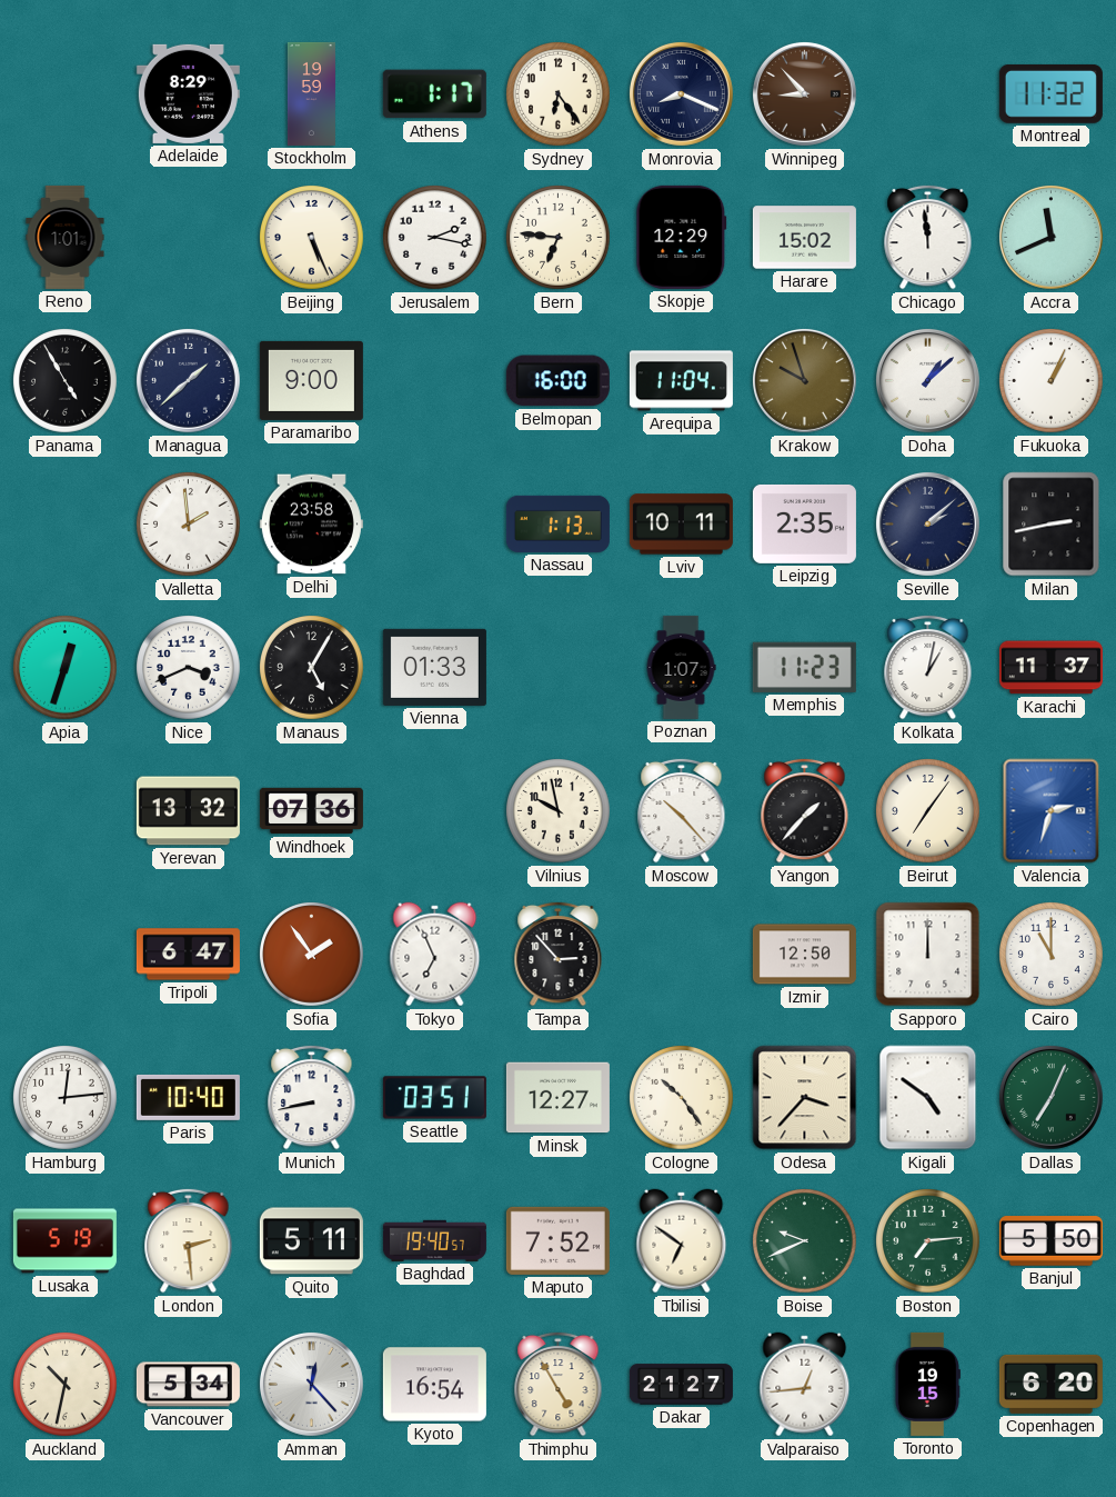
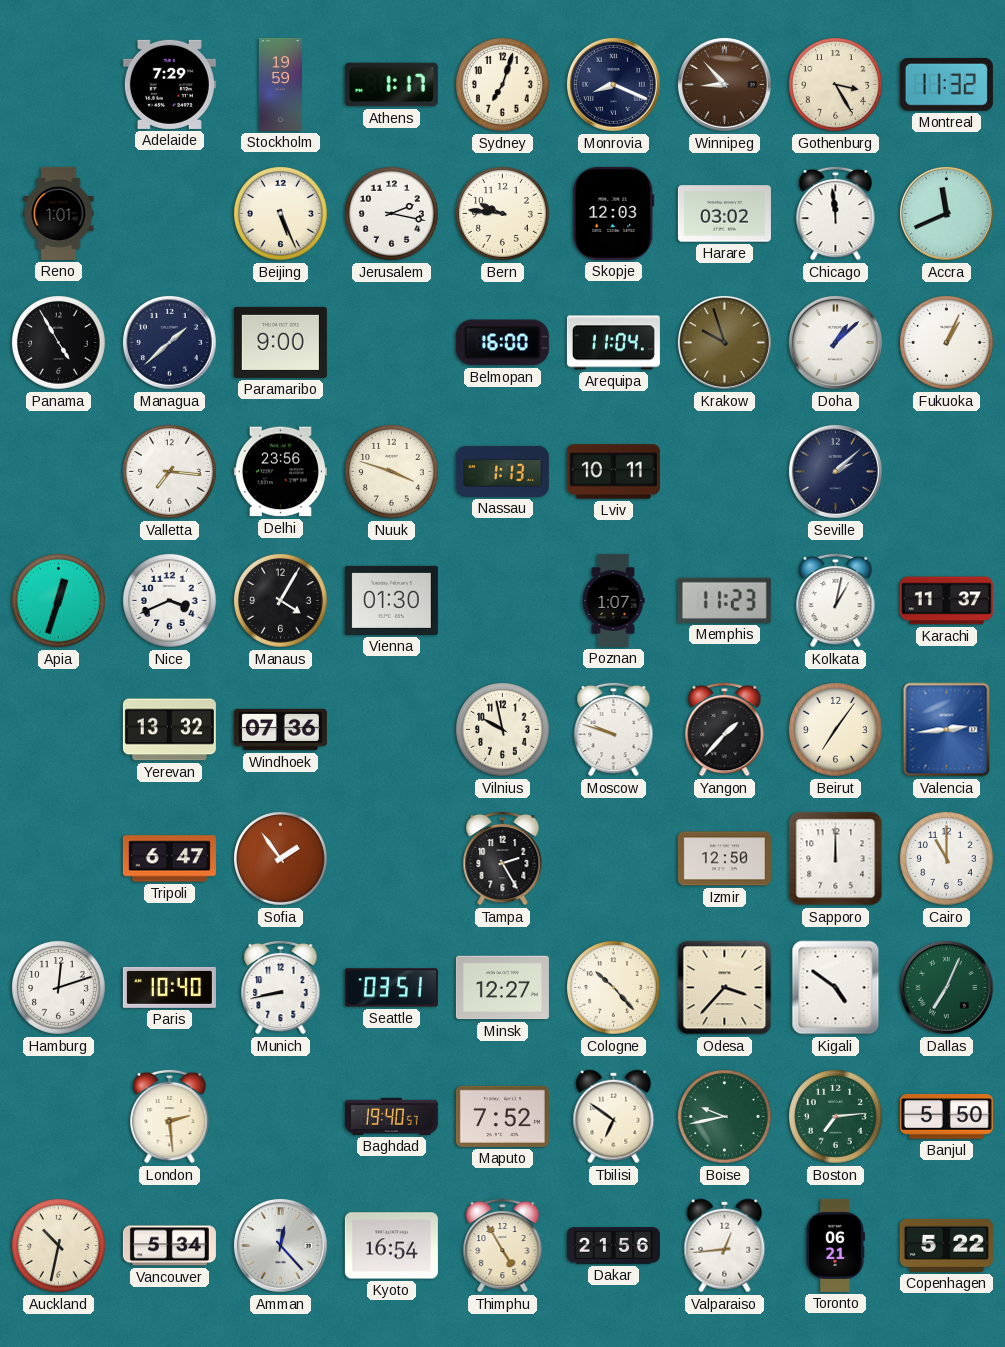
Adelaide: 8:29 -> 7:29
Sydney: 6:24 -> 7:03
Gothenburg: none -> 3:25
Bern: 6:46 -> 9:46
Skopje: 12:29 -> 12:03
Harare: 15:02 -> 03:02
Valletta: 1:59 -> 7:16
Delhi: 23:58 -> 23:56
Nuuk: none -> 3:48
Leipzig: 2:35 -> none
Milan: 2:43 -> none
Manaus: 5:05 -> 4:05
Vienna: 01:33 -> 01:30
Moscow: 10:23 -> 9:48
Valencia: 2:33 -> 2:44
Tokyo: 6:56 -> none
Tampa: 2:53 -> 2:25
Hamburg: 12:14 -> 12:12
Cologne: 10:24 -> 10:23
Lusaka: 5:19 -> none
Quito: 5:11 -> none
Boise: 9:41 -> 9:43
Dakar: 21:27 -> 21:56
Toronto: 19:15 -> 06:21
Copenhagen: 6:20 -> 5:22
